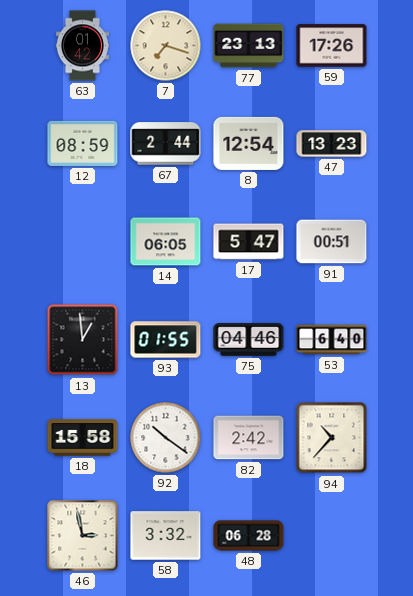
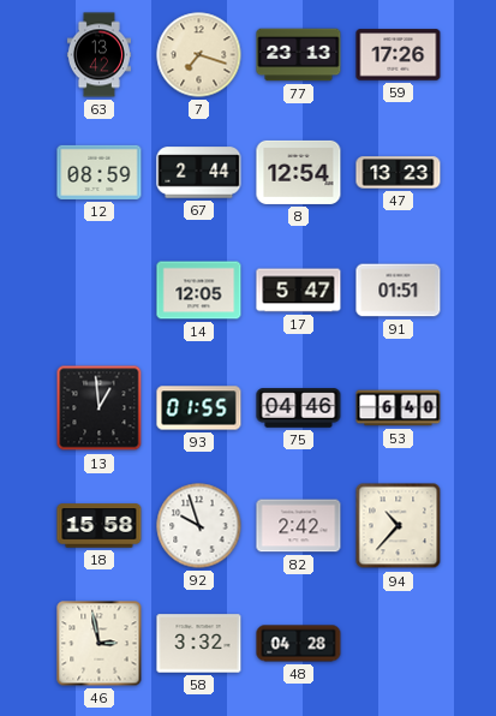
63: 01:42 -> 13:42
14: 06:05 -> 12:05
91: 00:51 -> 01:51
92: 10:21 -> 9:57
48: 06:28 -> 04:28
